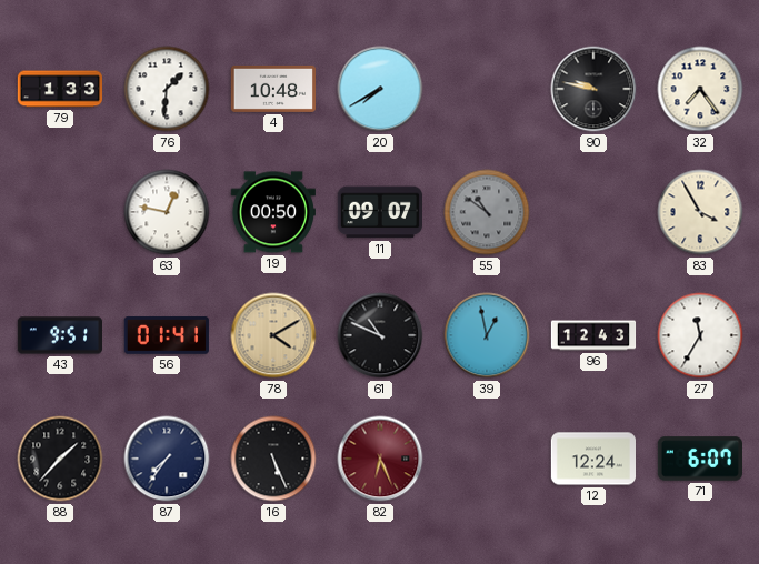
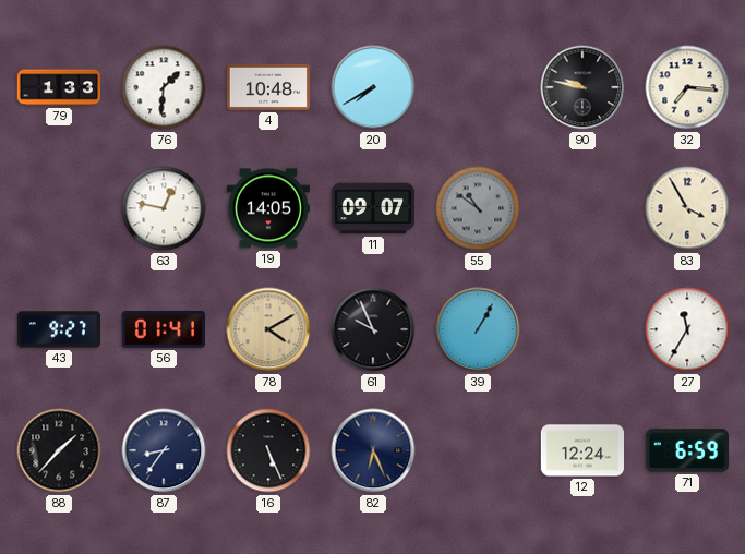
32: 7:24 -> 7:16
19: 00:50 -> 14:05
43: 9:51 -> 9:27
61: 10:49 -> 9:56
39: 12:58 -> 1:05
96: 12:43 -> none
87: 7:36 -> 8:36
82 dial: burgundy -> navy
71: 6:07 -> 6:59
